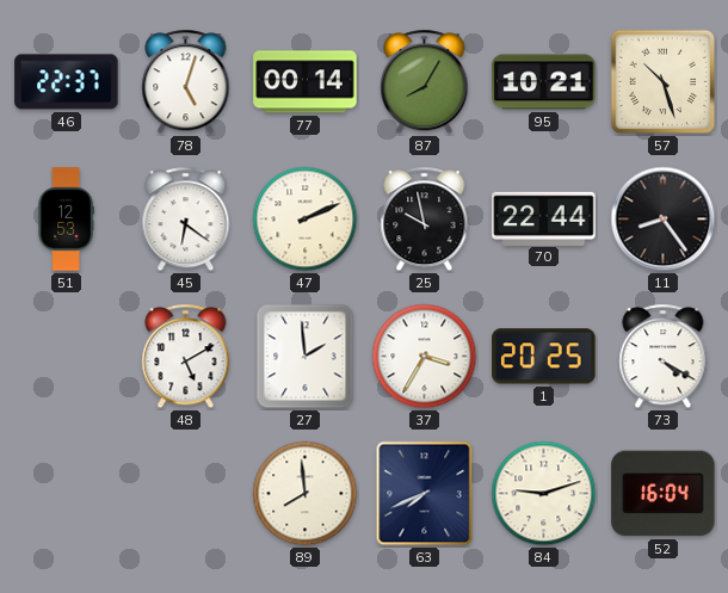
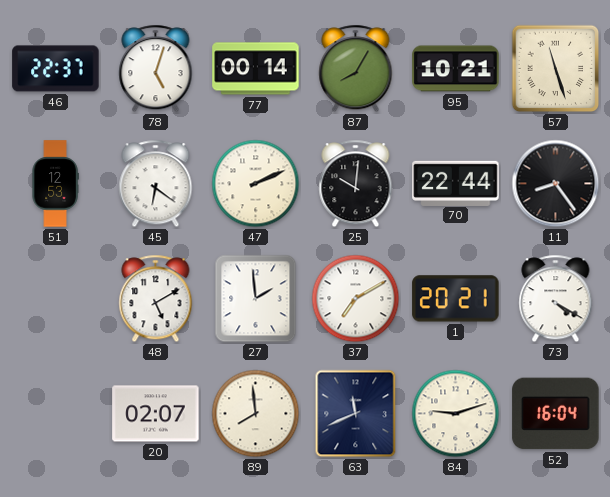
57: 10:27 -> 11:27
25: 9:58 -> 10:01
37: 3:35 -> 7:10
1: 20:25 -> 20:21
20: none -> 02:07
63: 7:41 -> 11:41
